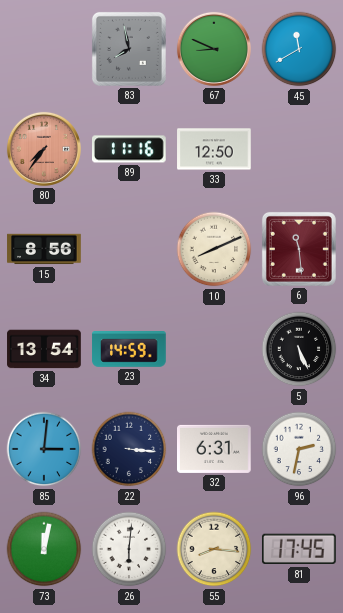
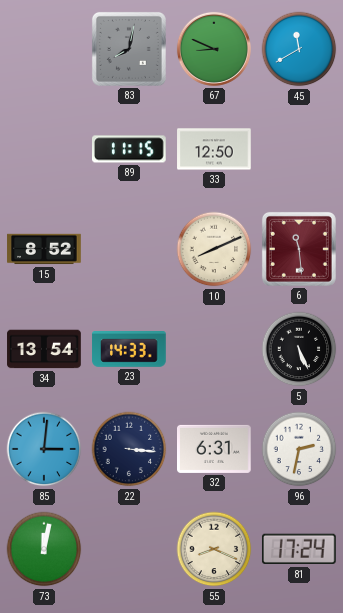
83: 7:58 -> 8:02
80: 7:36 -> none
89: 11:16 -> 11:15
15: 8:56 -> 8:52
23: 14:59 -> 14:33
26: 6:01 -> none
55: 8:16 -> 8:19
81: 17:45 -> 17:24
